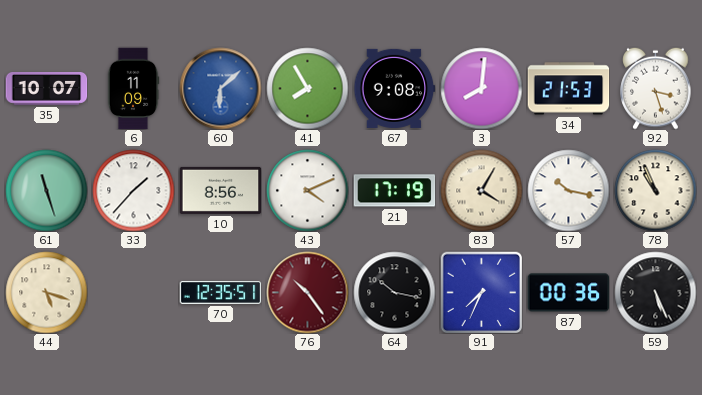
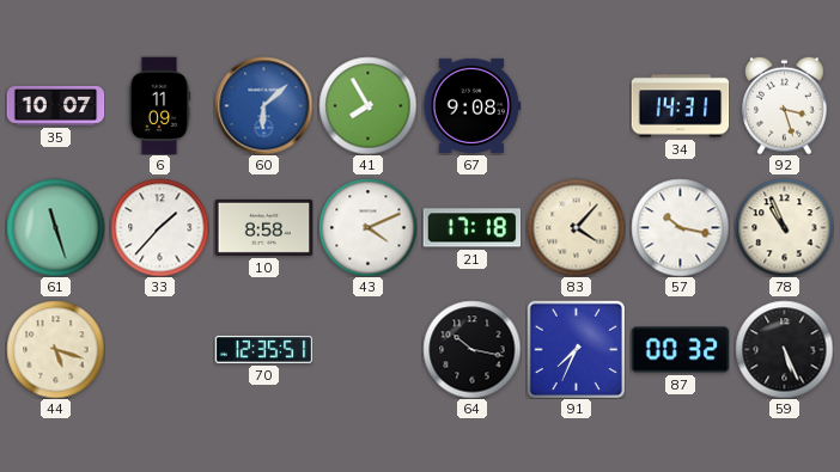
3: 8:01 -> none
34: 21:53 -> 14:31
10: 8:56 -> 8:58
21: 17:19 -> 17:18
83: 4:05 -> 4:07
76: 10:24 -> none
87: 00:36 -> 00:32
